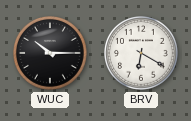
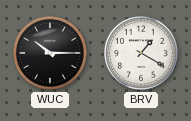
BRV: 6:20 -> 1:20
